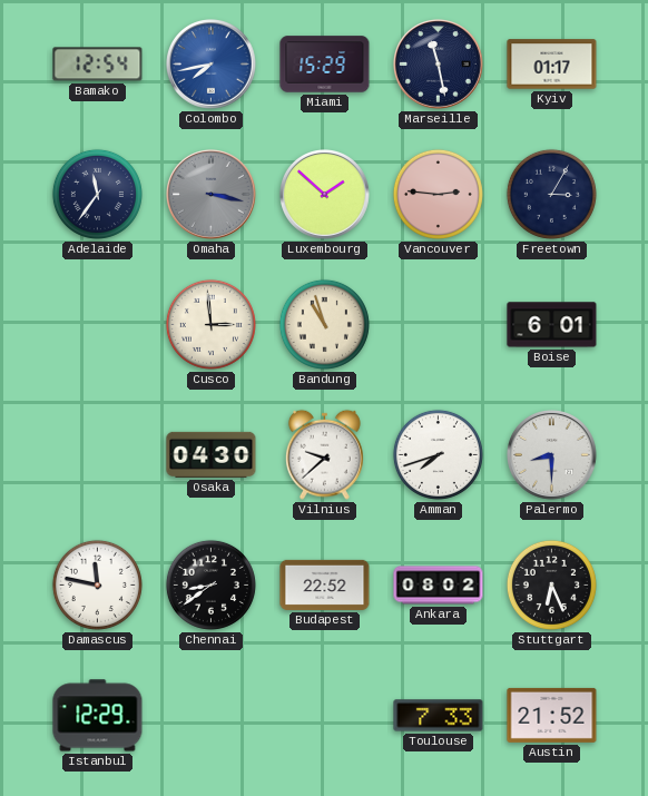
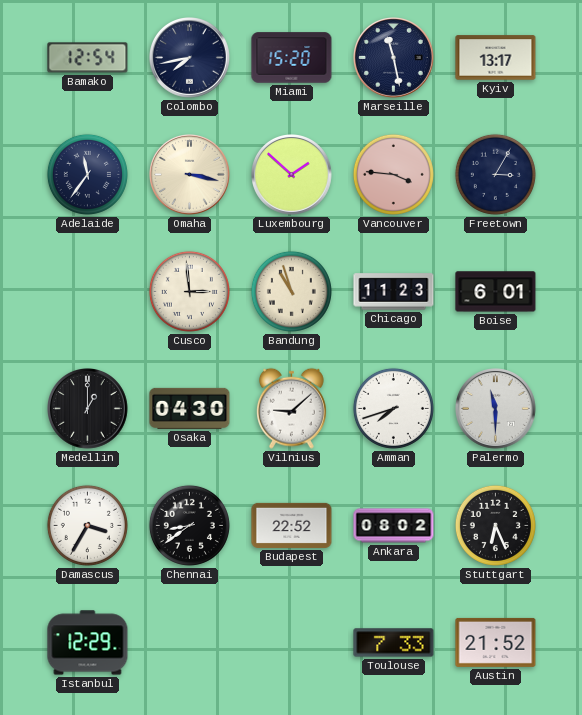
Colombo dial: blue -> navy
Miami: 15:29 -> 15:20
Kyiv: 01:17 -> 13:17
Omaha dial: grey -> cream
Vancouver: 2:46 -> 3:46
Chicago: none -> 11:23
Medellin: none -> 1:00
Vilnius: 9:38 -> 9:08
Palermo: 8:30 -> 11:30
Damascus: 11:47 -> 3:35
